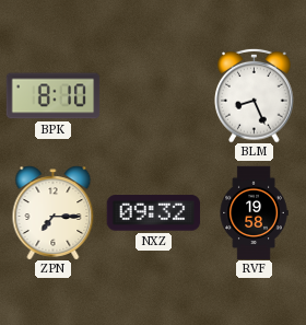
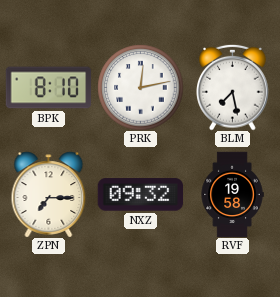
PRK: none -> 12:13
BLM: 8:26 -> 7:28
